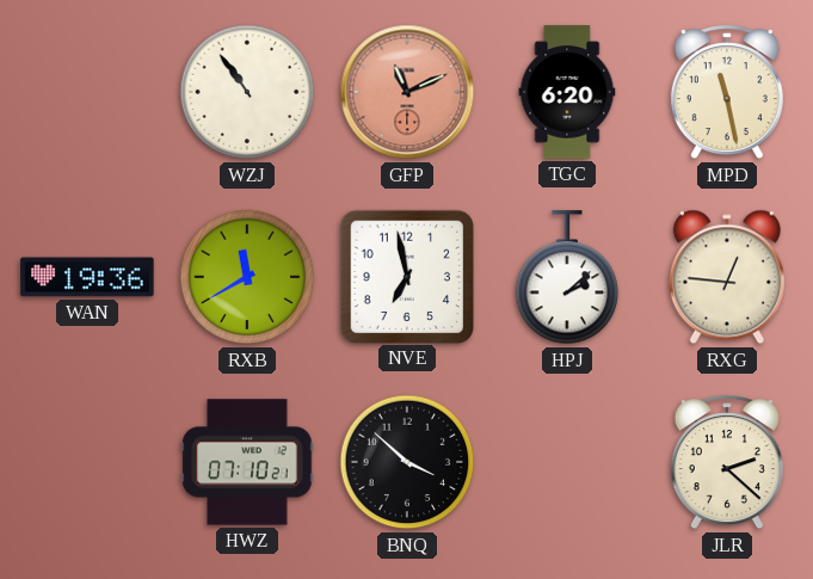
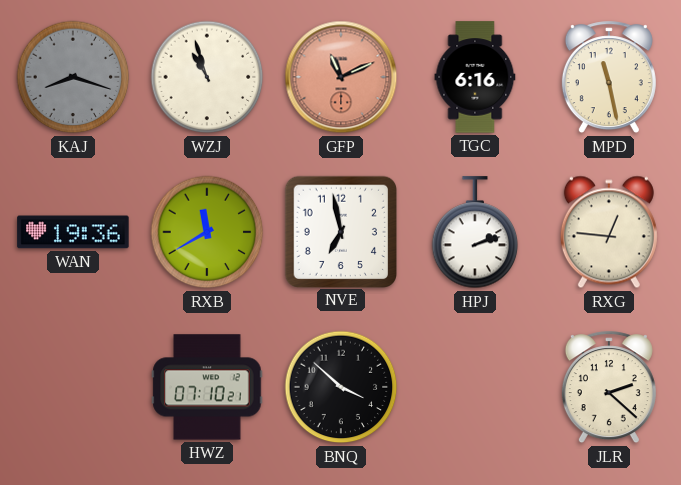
KAJ: none -> 8:18
WZJ: 10:54 -> 10:57
TGC: 6:20 -> 6:16
HPJ: 2:08 -> 2:12
